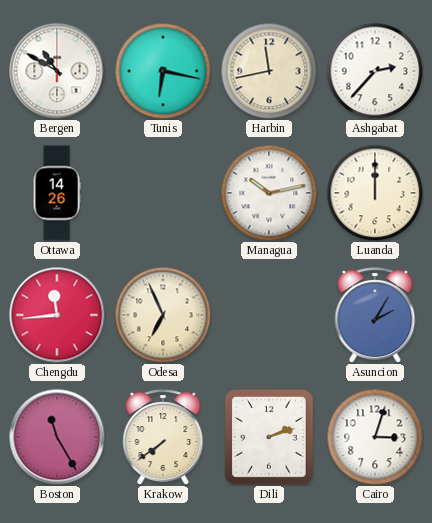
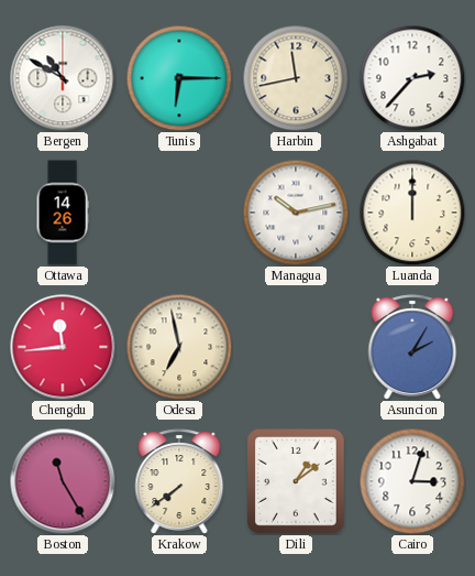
Tunis: 6:17 -> 6:15
Odesa: 6:56 -> 6:58
Dili: 2:12 -> 1:09
